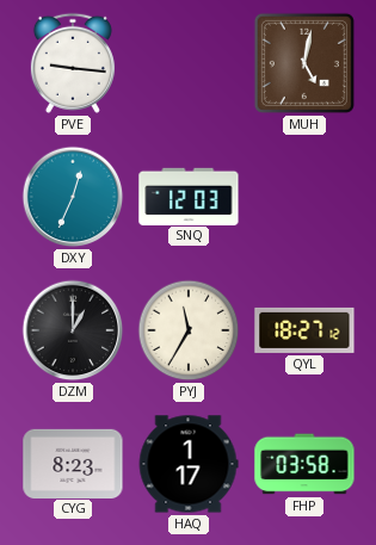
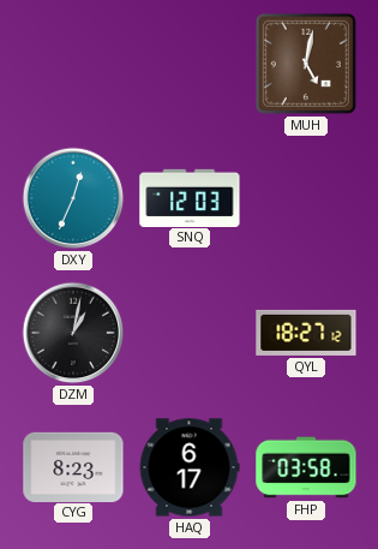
PVE: 9:16 -> none
DZM: 1:00 -> 1:02
PYJ: 11:35 -> none
HAQ: 1:17 -> 6:17
